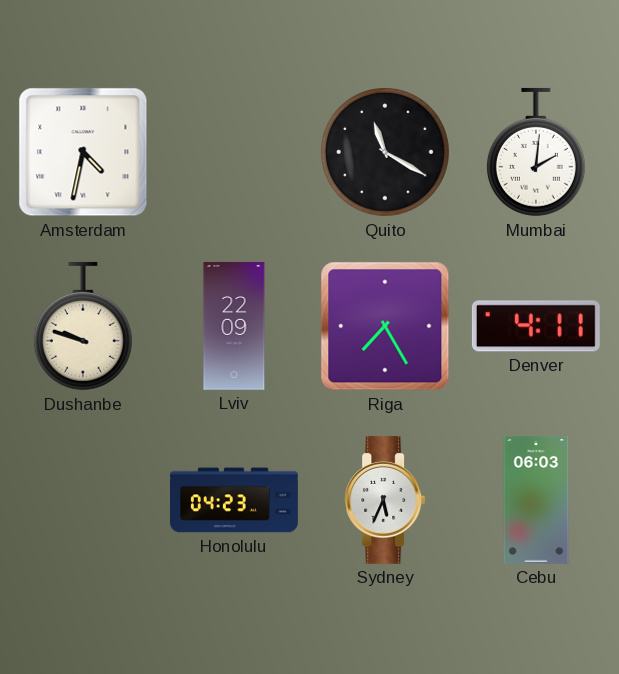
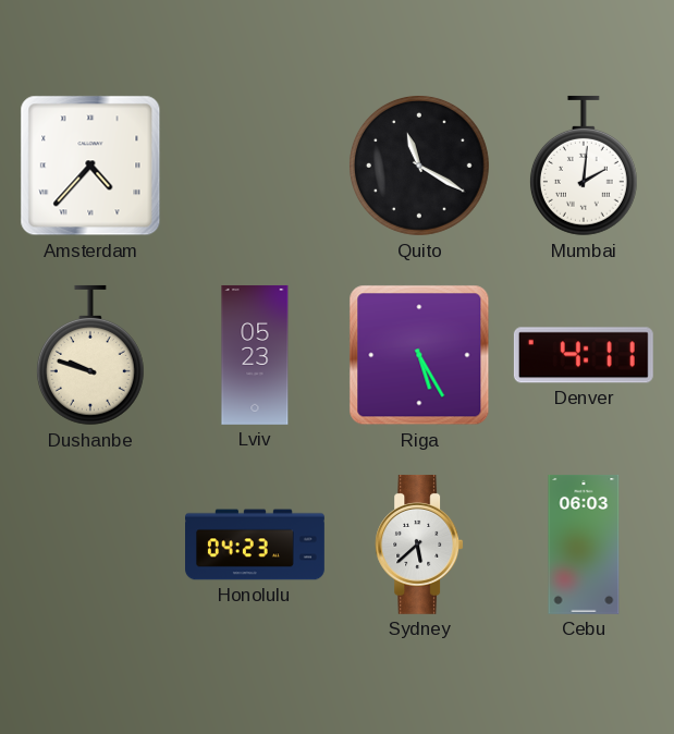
Amsterdam: 4:32 -> 4:37
Lviv: 22:09 -> 05:23
Riga: 7:25 -> 5:25
Sydney: 5:34 -> 5:38
